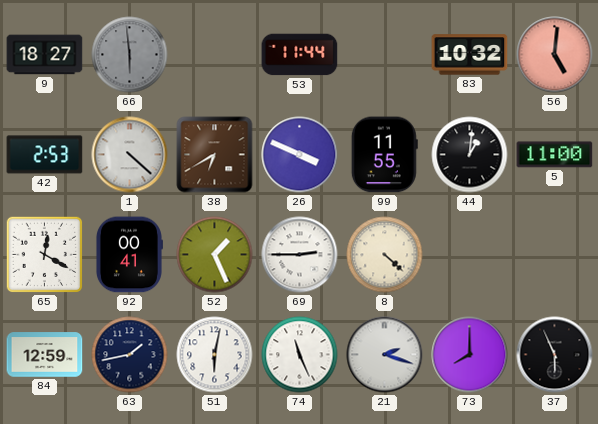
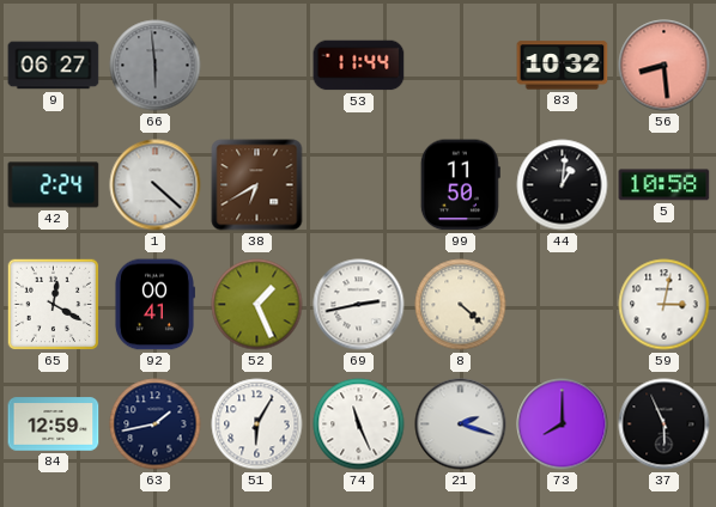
9: 18:27 -> 06:27
56: 5:01 -> 8:29
42: 2:53 -> 2:24
26: 3:49 -> none
99: 11:55 -> 11:50
5: 11:00 -> 10:58
69: 2:45 -> 2:43
59: none -> 3:02
51: 6:02 -> 6:05
